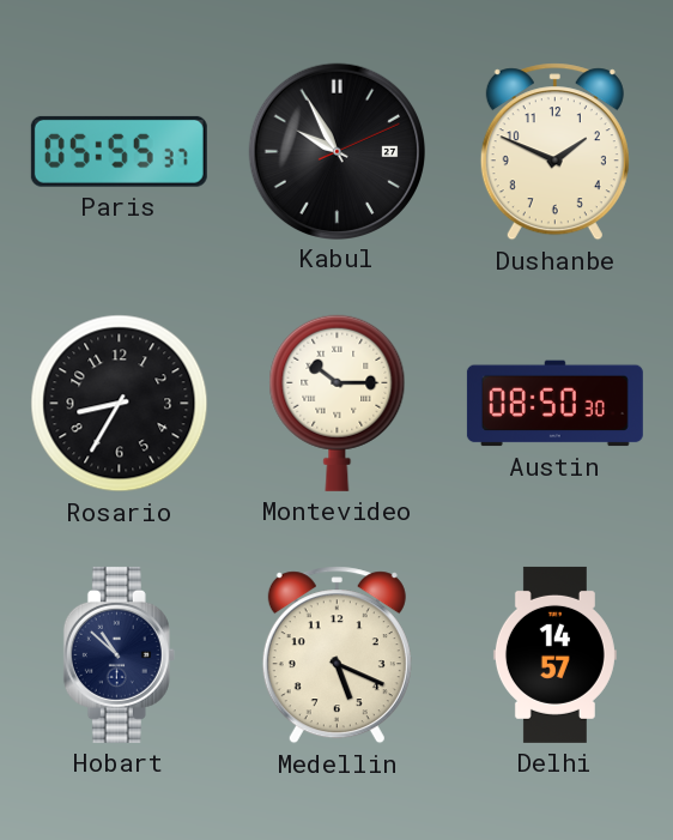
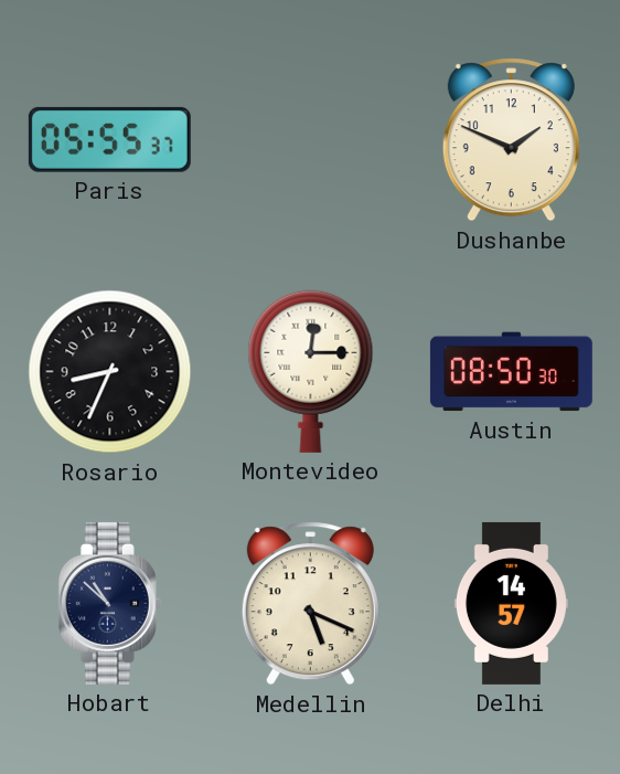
Kabul: 9:55 -> none
Rosario: 8:35 -> 8:34
Montevideo: 10:15 -> 12:15
